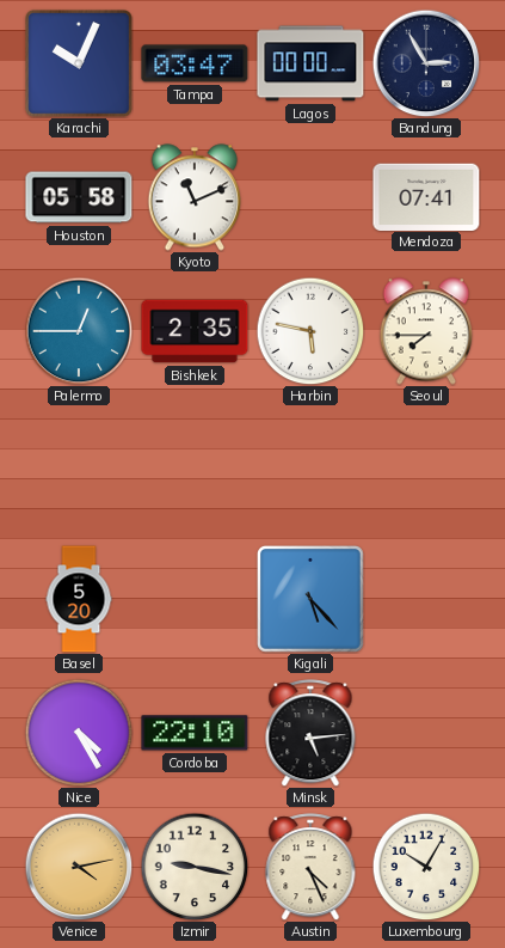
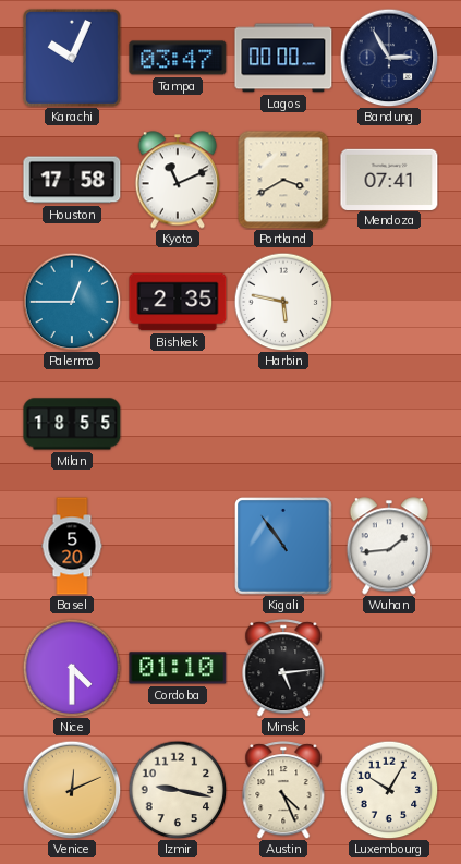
Houston: 05:58 -> 17:58
Portland: none -> 3:40
Seoul: 7:45 -> none
Milan: none -> 18:55
Kigali: 5:23 -> 10:54
Wuhan: none -> 1:44
Nice: 4:25 -> 4:30
Cordoba: 22:10 -> 01:10
Venice: 4:13 -> 12:11
